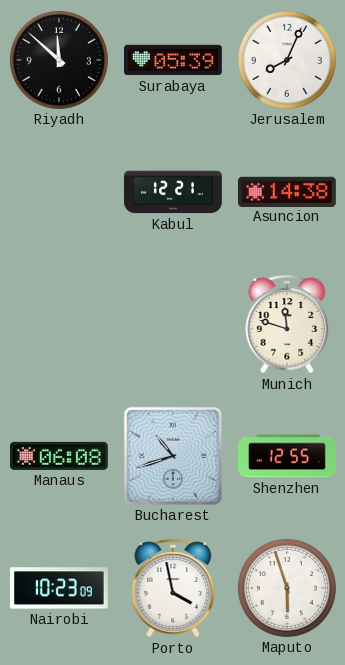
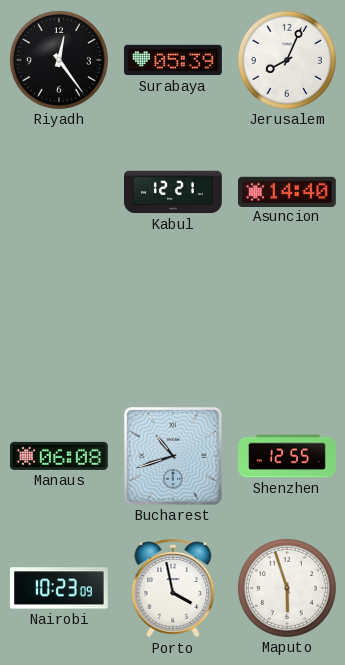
Riyadh: 11:52 -> 12:24
Asuncion: 14:38 -> 14:40
Munich: 11:48 -> none
